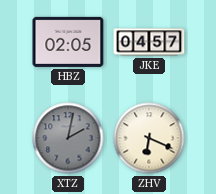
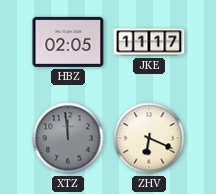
JKE: 04:57 -> 11:17
XTZ: 2:02 -> 11:59
